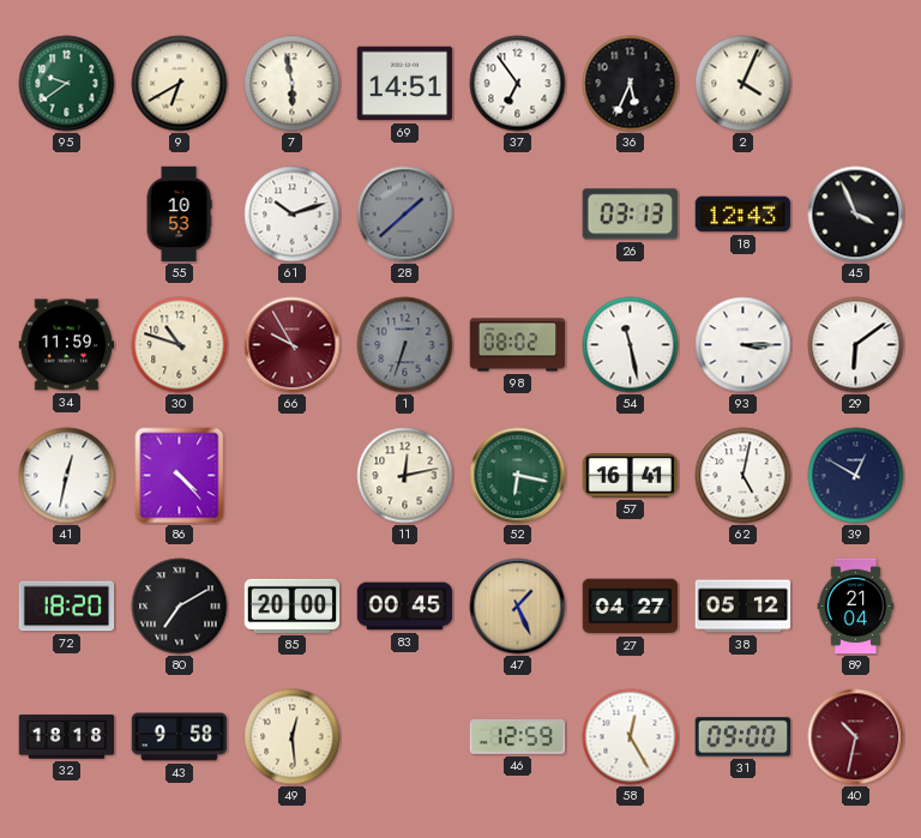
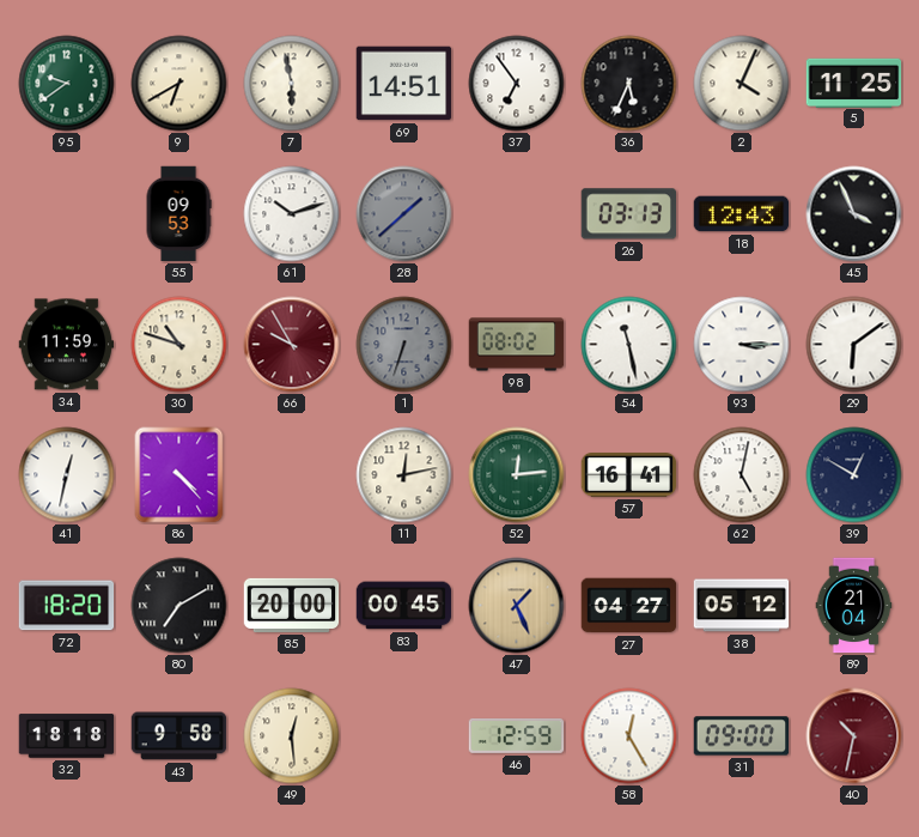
5: none -> 11:25
55: 10:53 -> 09:53
52: 6:17 -> 12:14
